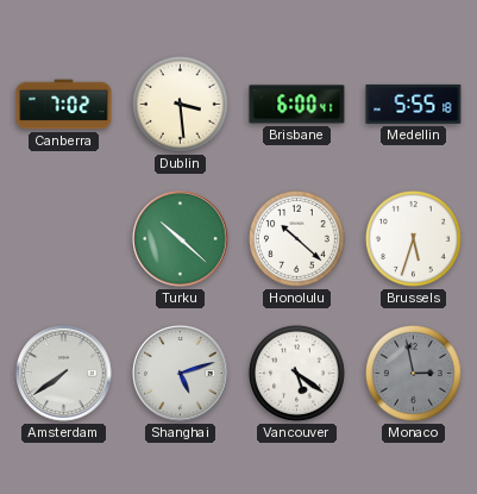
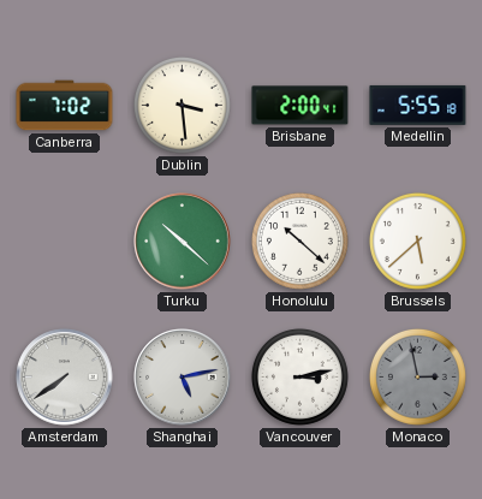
Brisbane: 6:00 -> 2:00
Brussels: 5:33 -> 5:38
Shanghai: 5:12 -> 5:13
Vancouver: 5:21 -> 3:13
